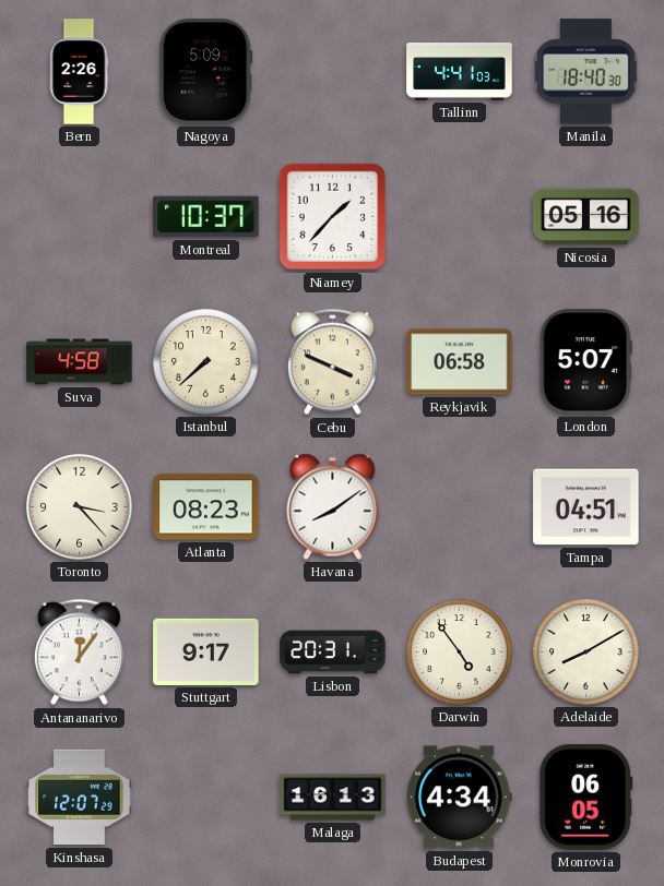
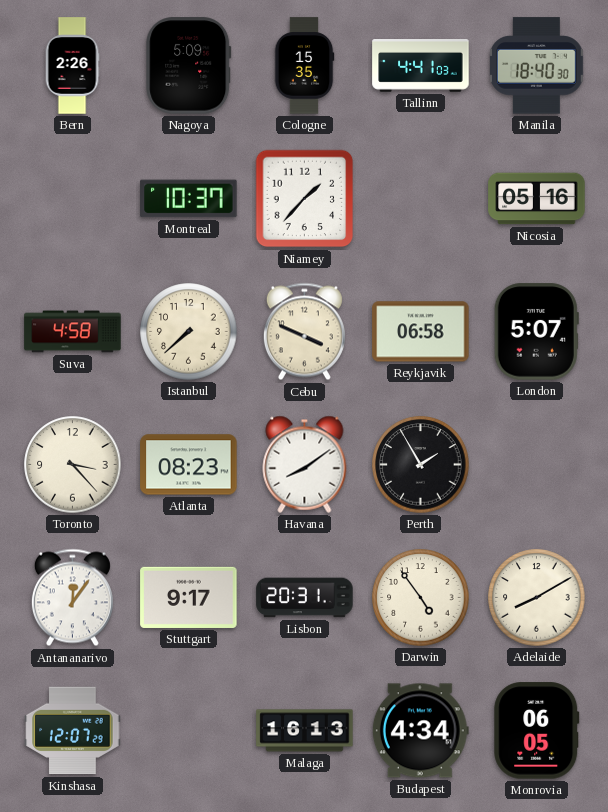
Cologne: none -> 15:35
Perth: none -> 1:55
Tampa: 04:51 -> none
